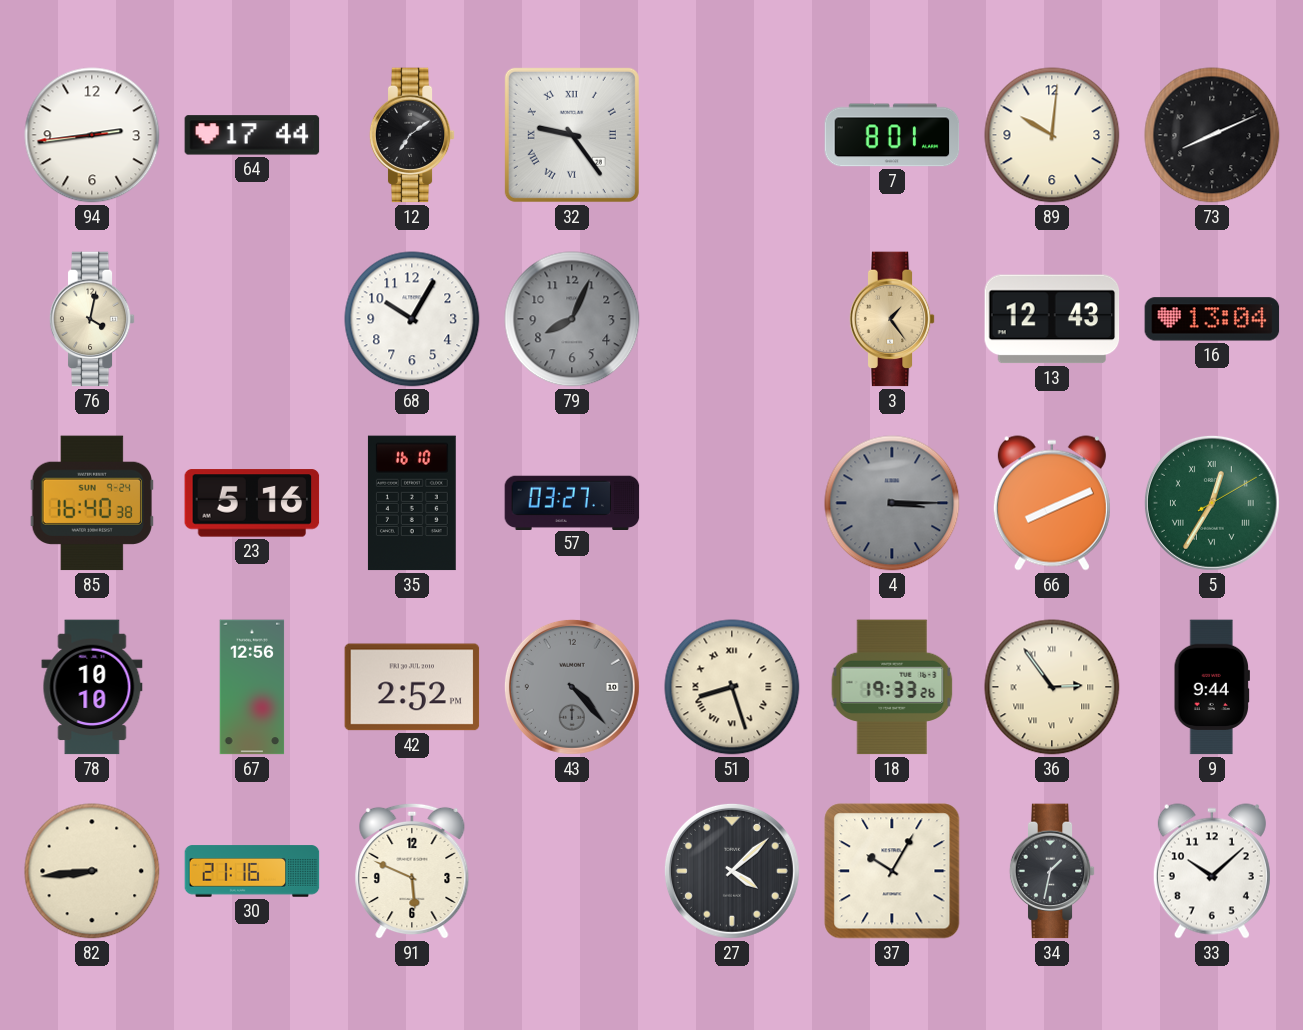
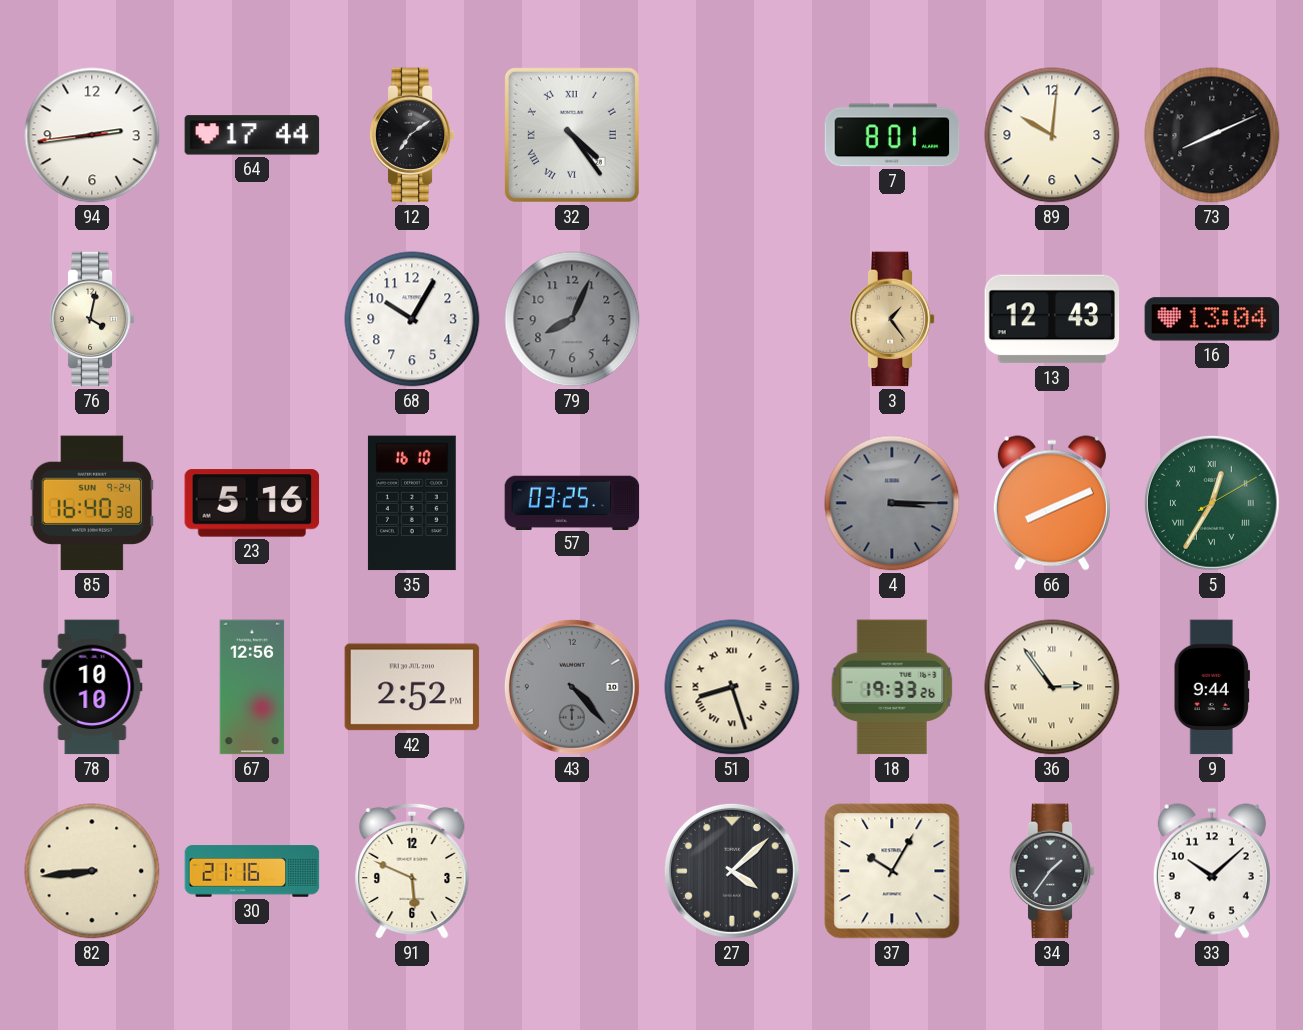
32: 9:24 -> 4:24
57: 03:27 -> 03:25
34: 1:32 -> 1:36
